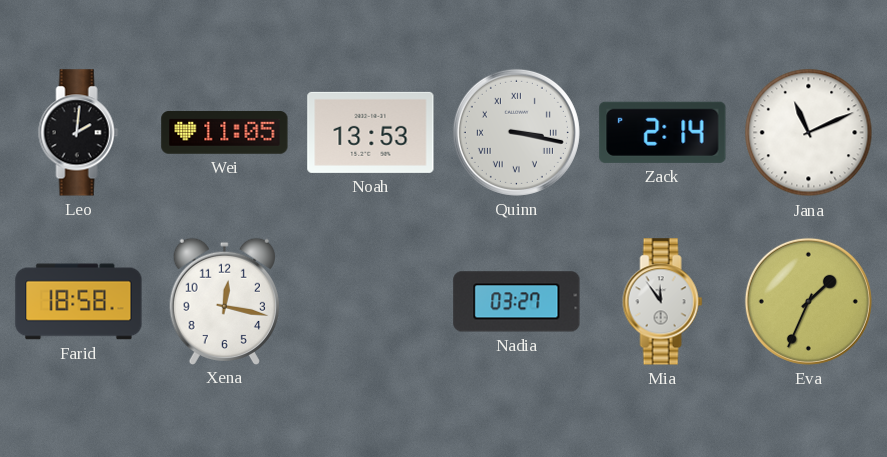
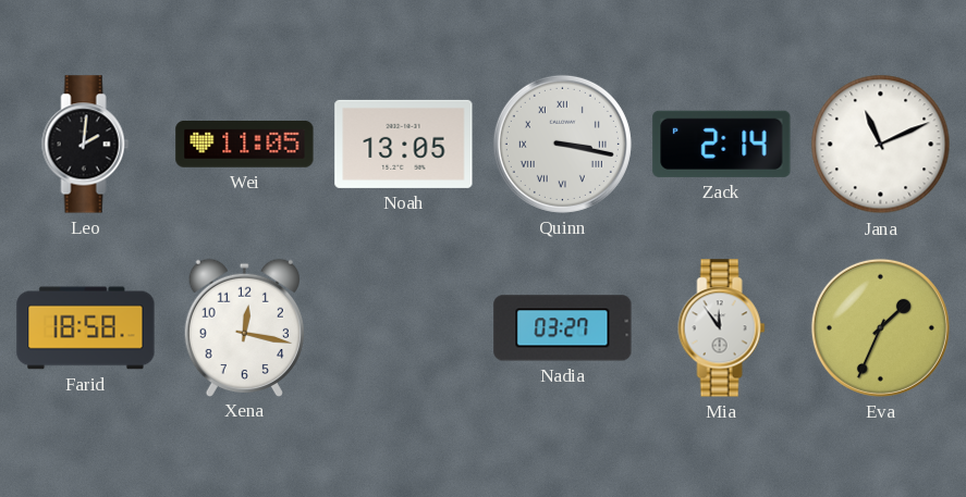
Noah: 13:53 -> 13:05
